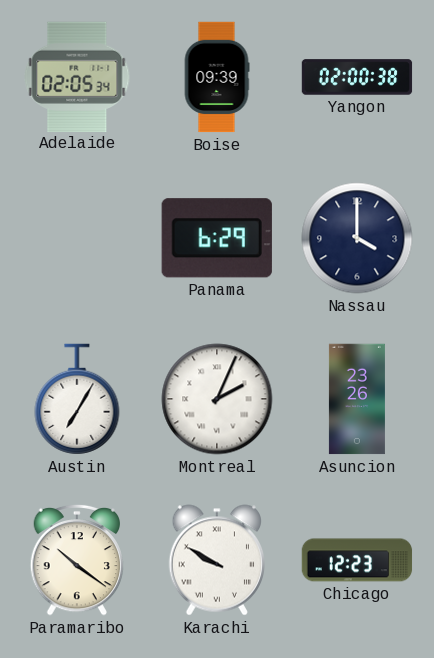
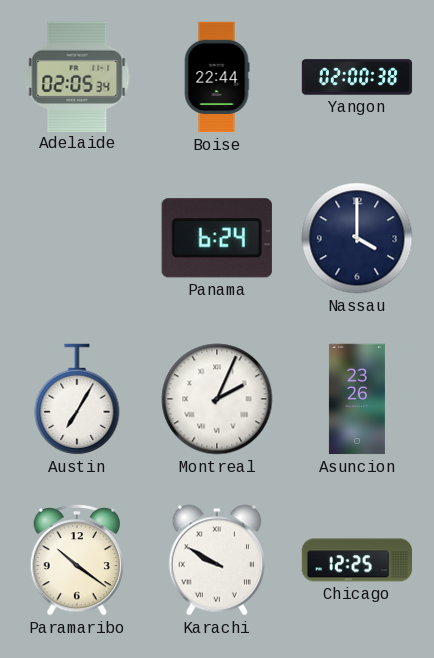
Boise: 09:39 -> 22:44
Panama: 6:29 -> 6:24
Chicago: 12:23 -> 12:25
